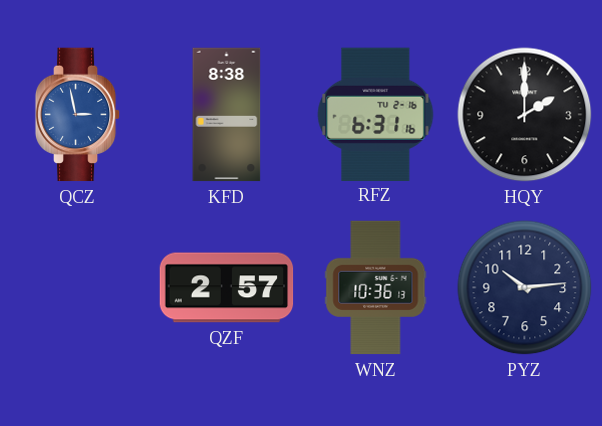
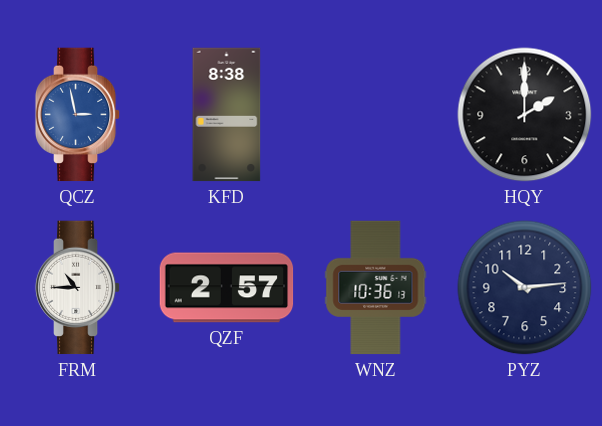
RFZ: 6:31 -> none
FRM: none -> 10:45
